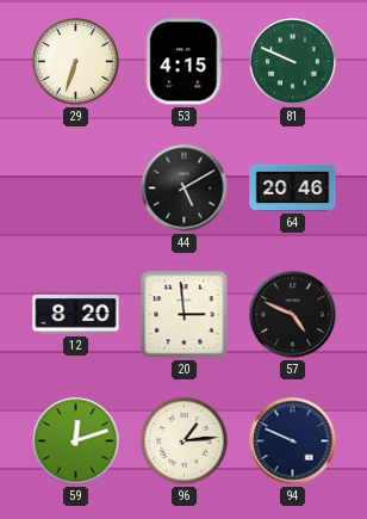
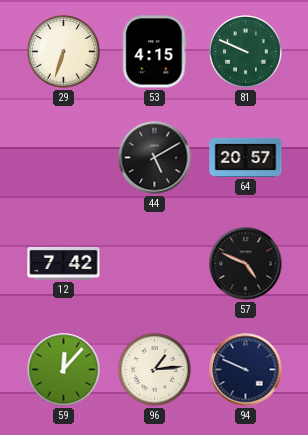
64: 20:46 -> 20:57
12: 8:20 -> 7:42
20: 2:59 -> none
59: 12:12 -> 12:07
